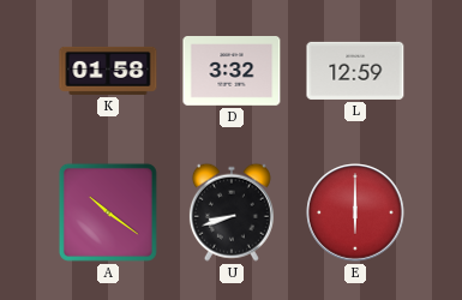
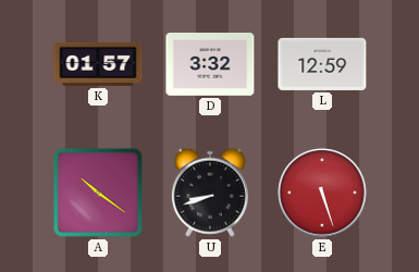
K: 01:58 -> 01:57
E: 6:00 -> 5:27
